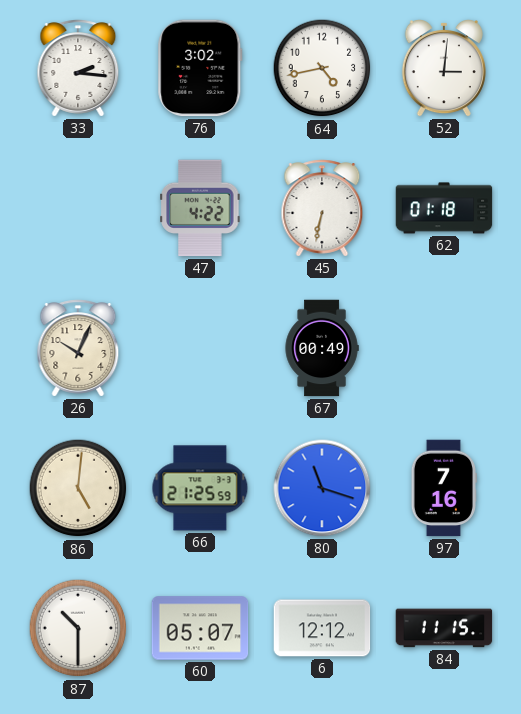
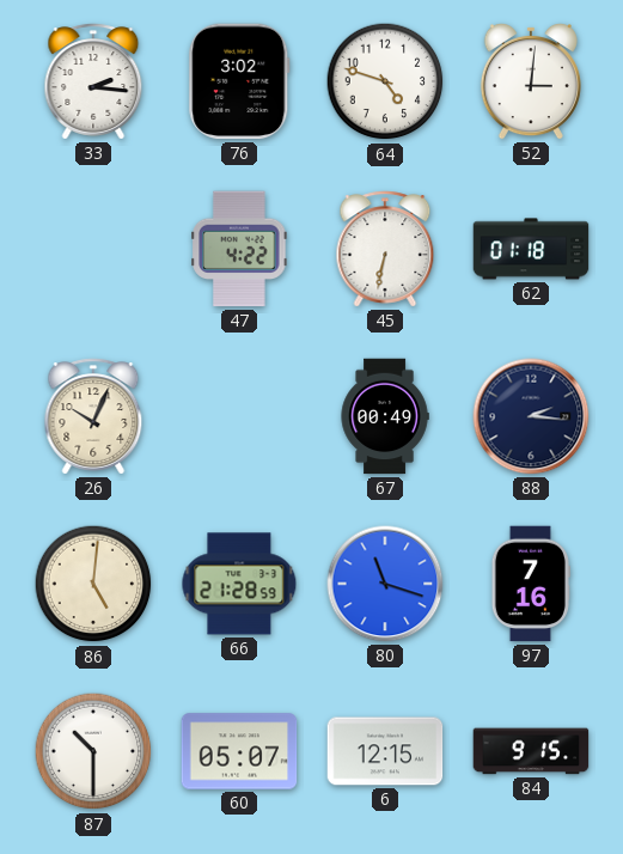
64: 4:43 -> 4:48
88: none -> 2:16
66: 21:25 -> 21:28
6: 12:12 -> 12:15
84: 11:15 -> 9:15
